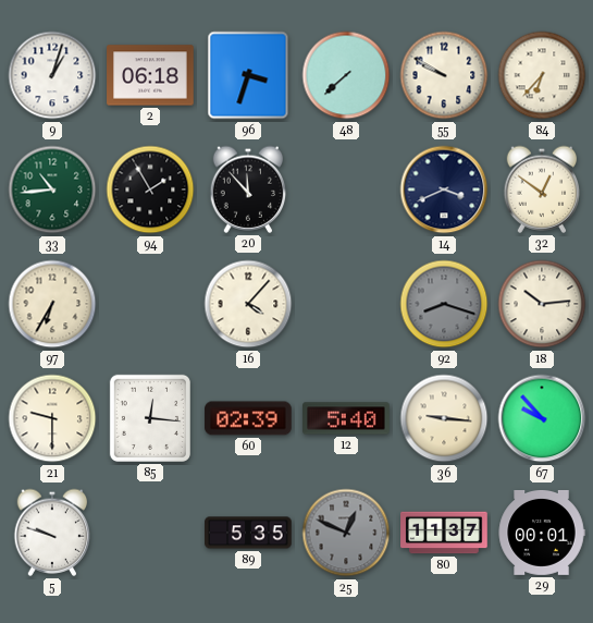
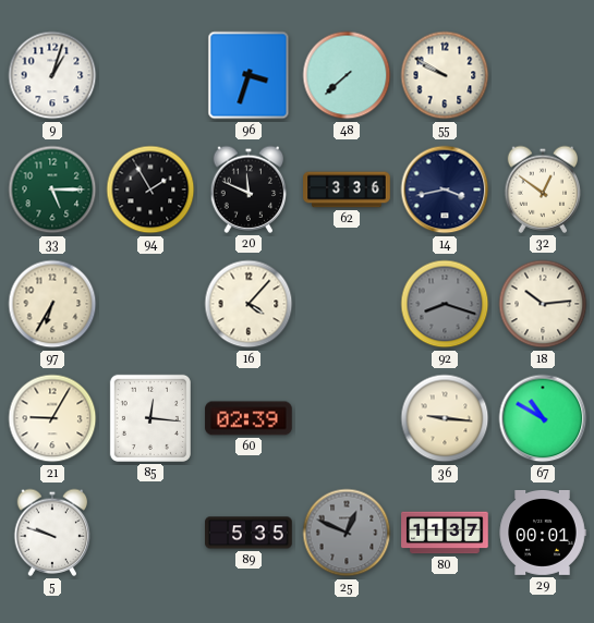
2: 06:18 -> none
84: 6:37 -> none
33: 10:44 -> 5:15
20: 11:53 -> 11:49
62: none -> 3:36
14: 3:41 -> 3:43
21: 9:30 -> 9:05
12: 5:40 -> none
67: 9:53 -> 10:50
